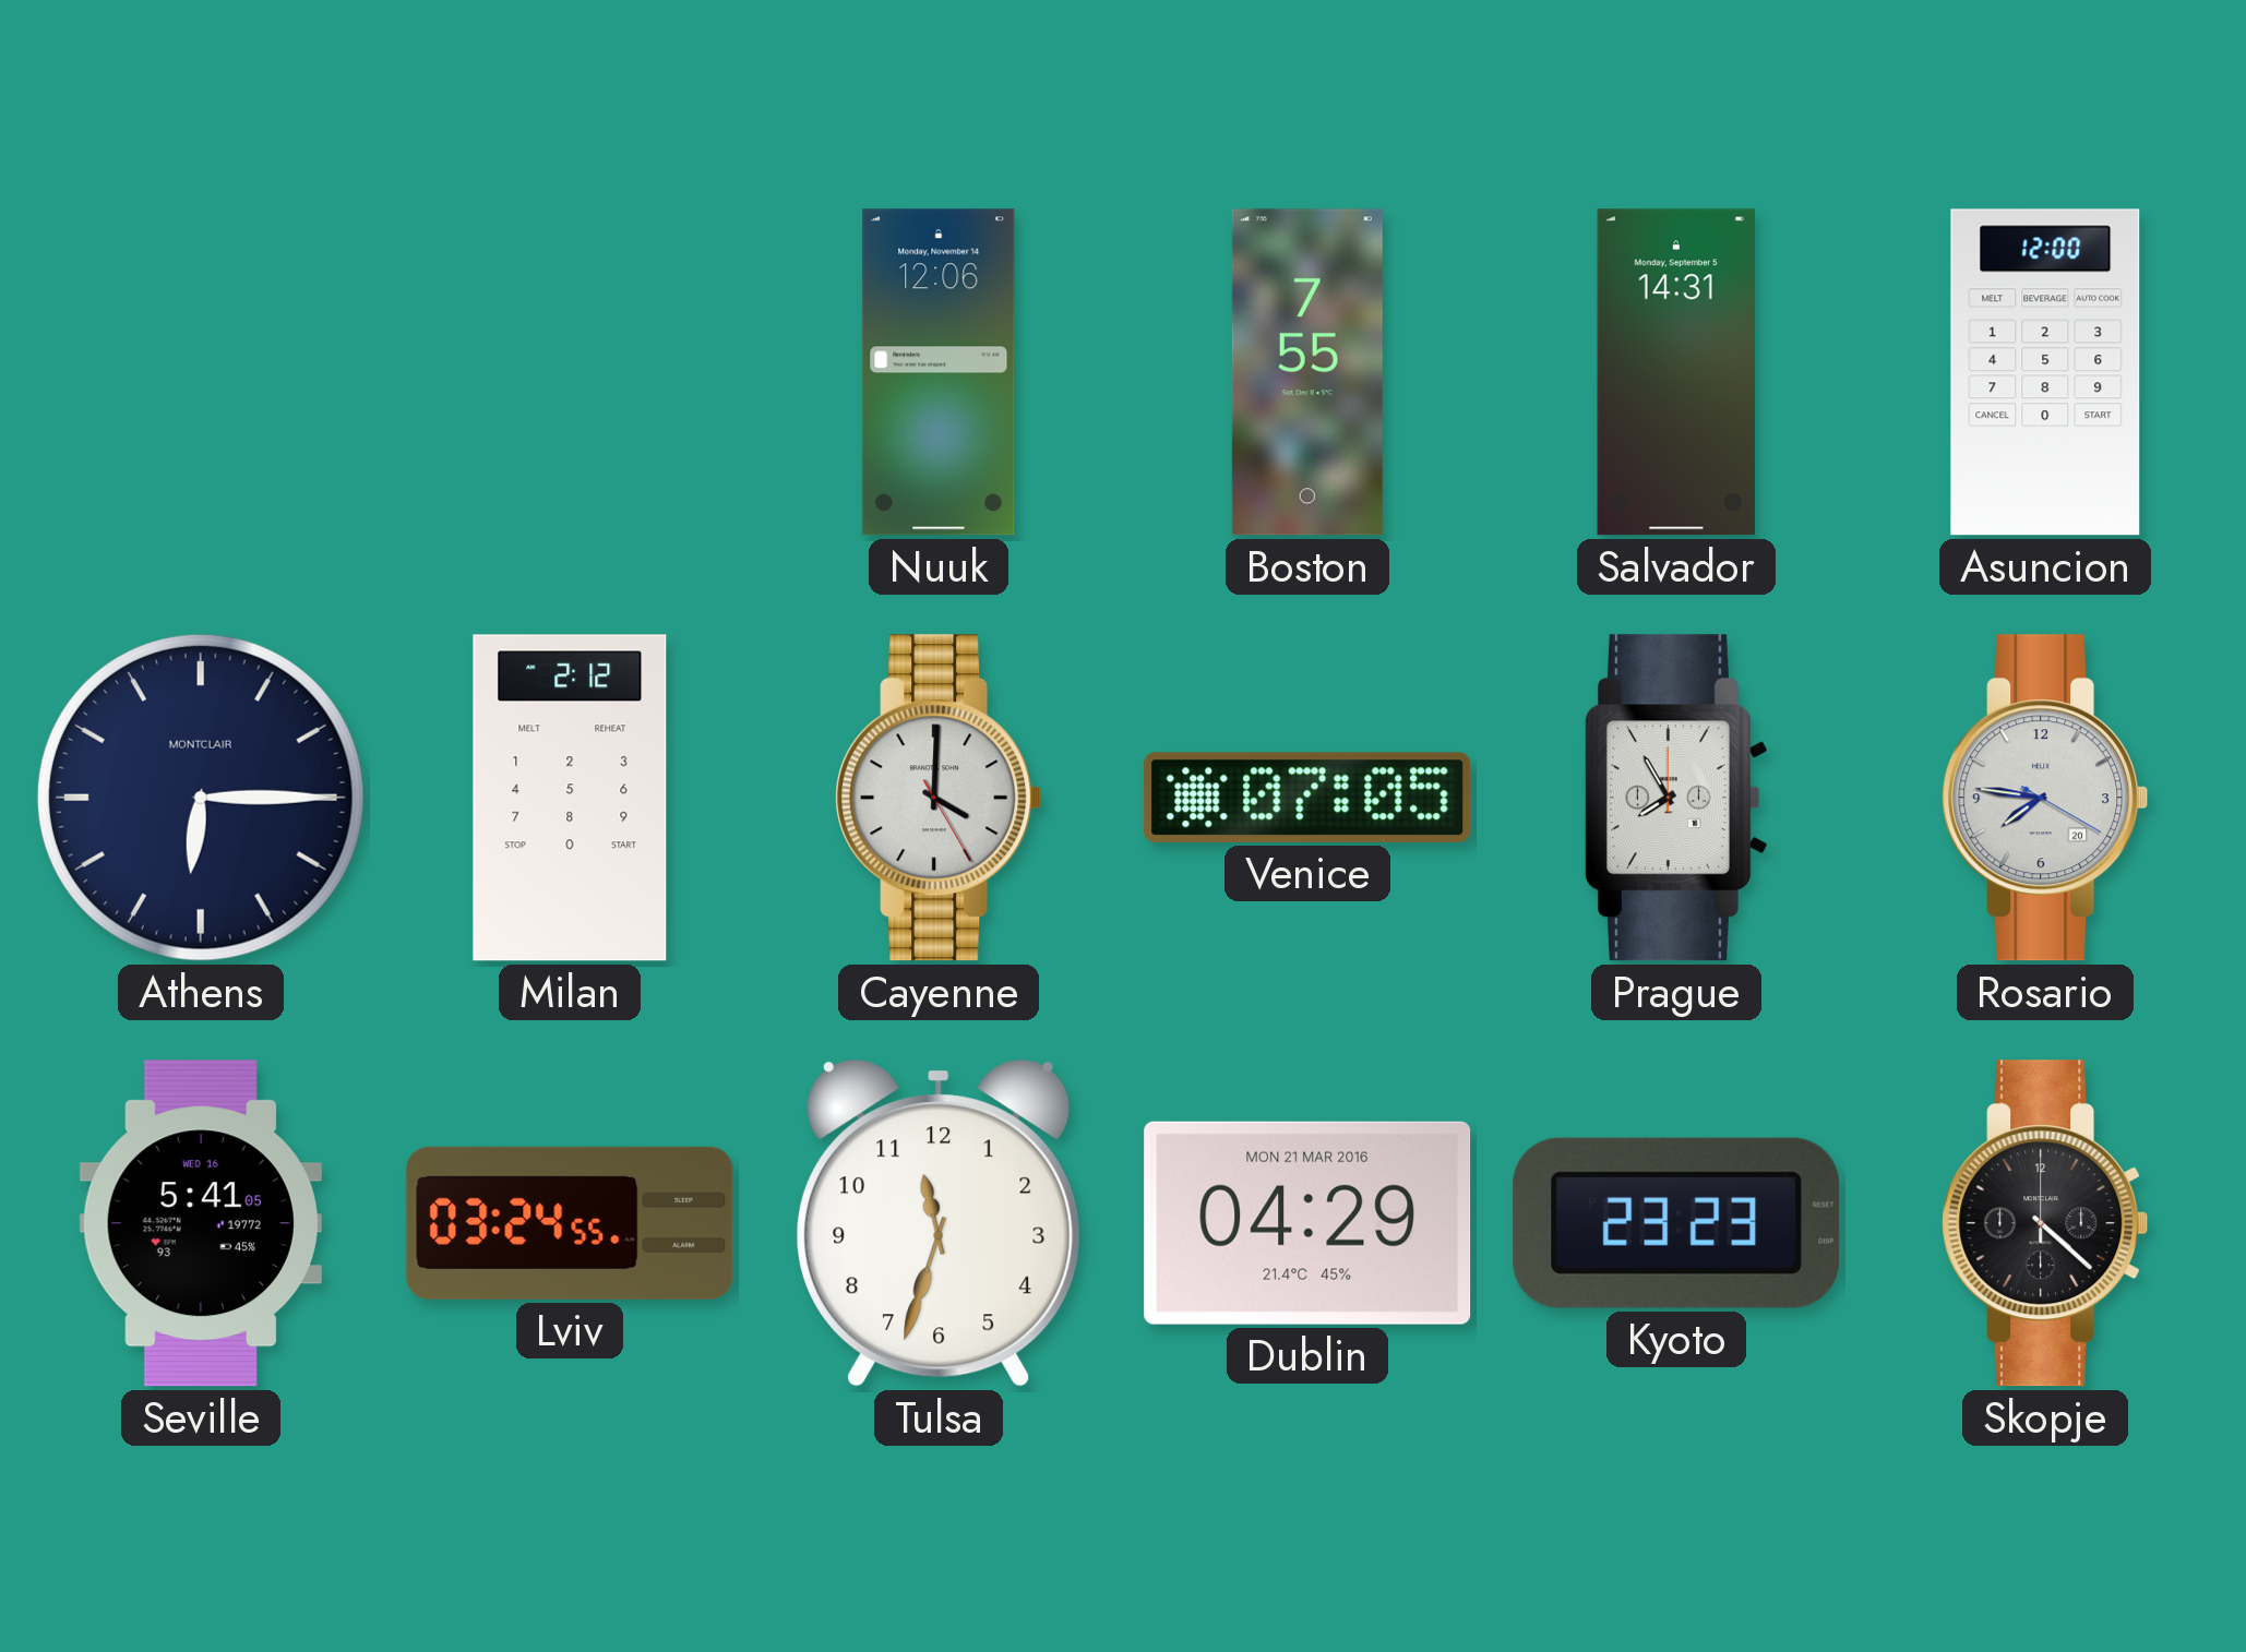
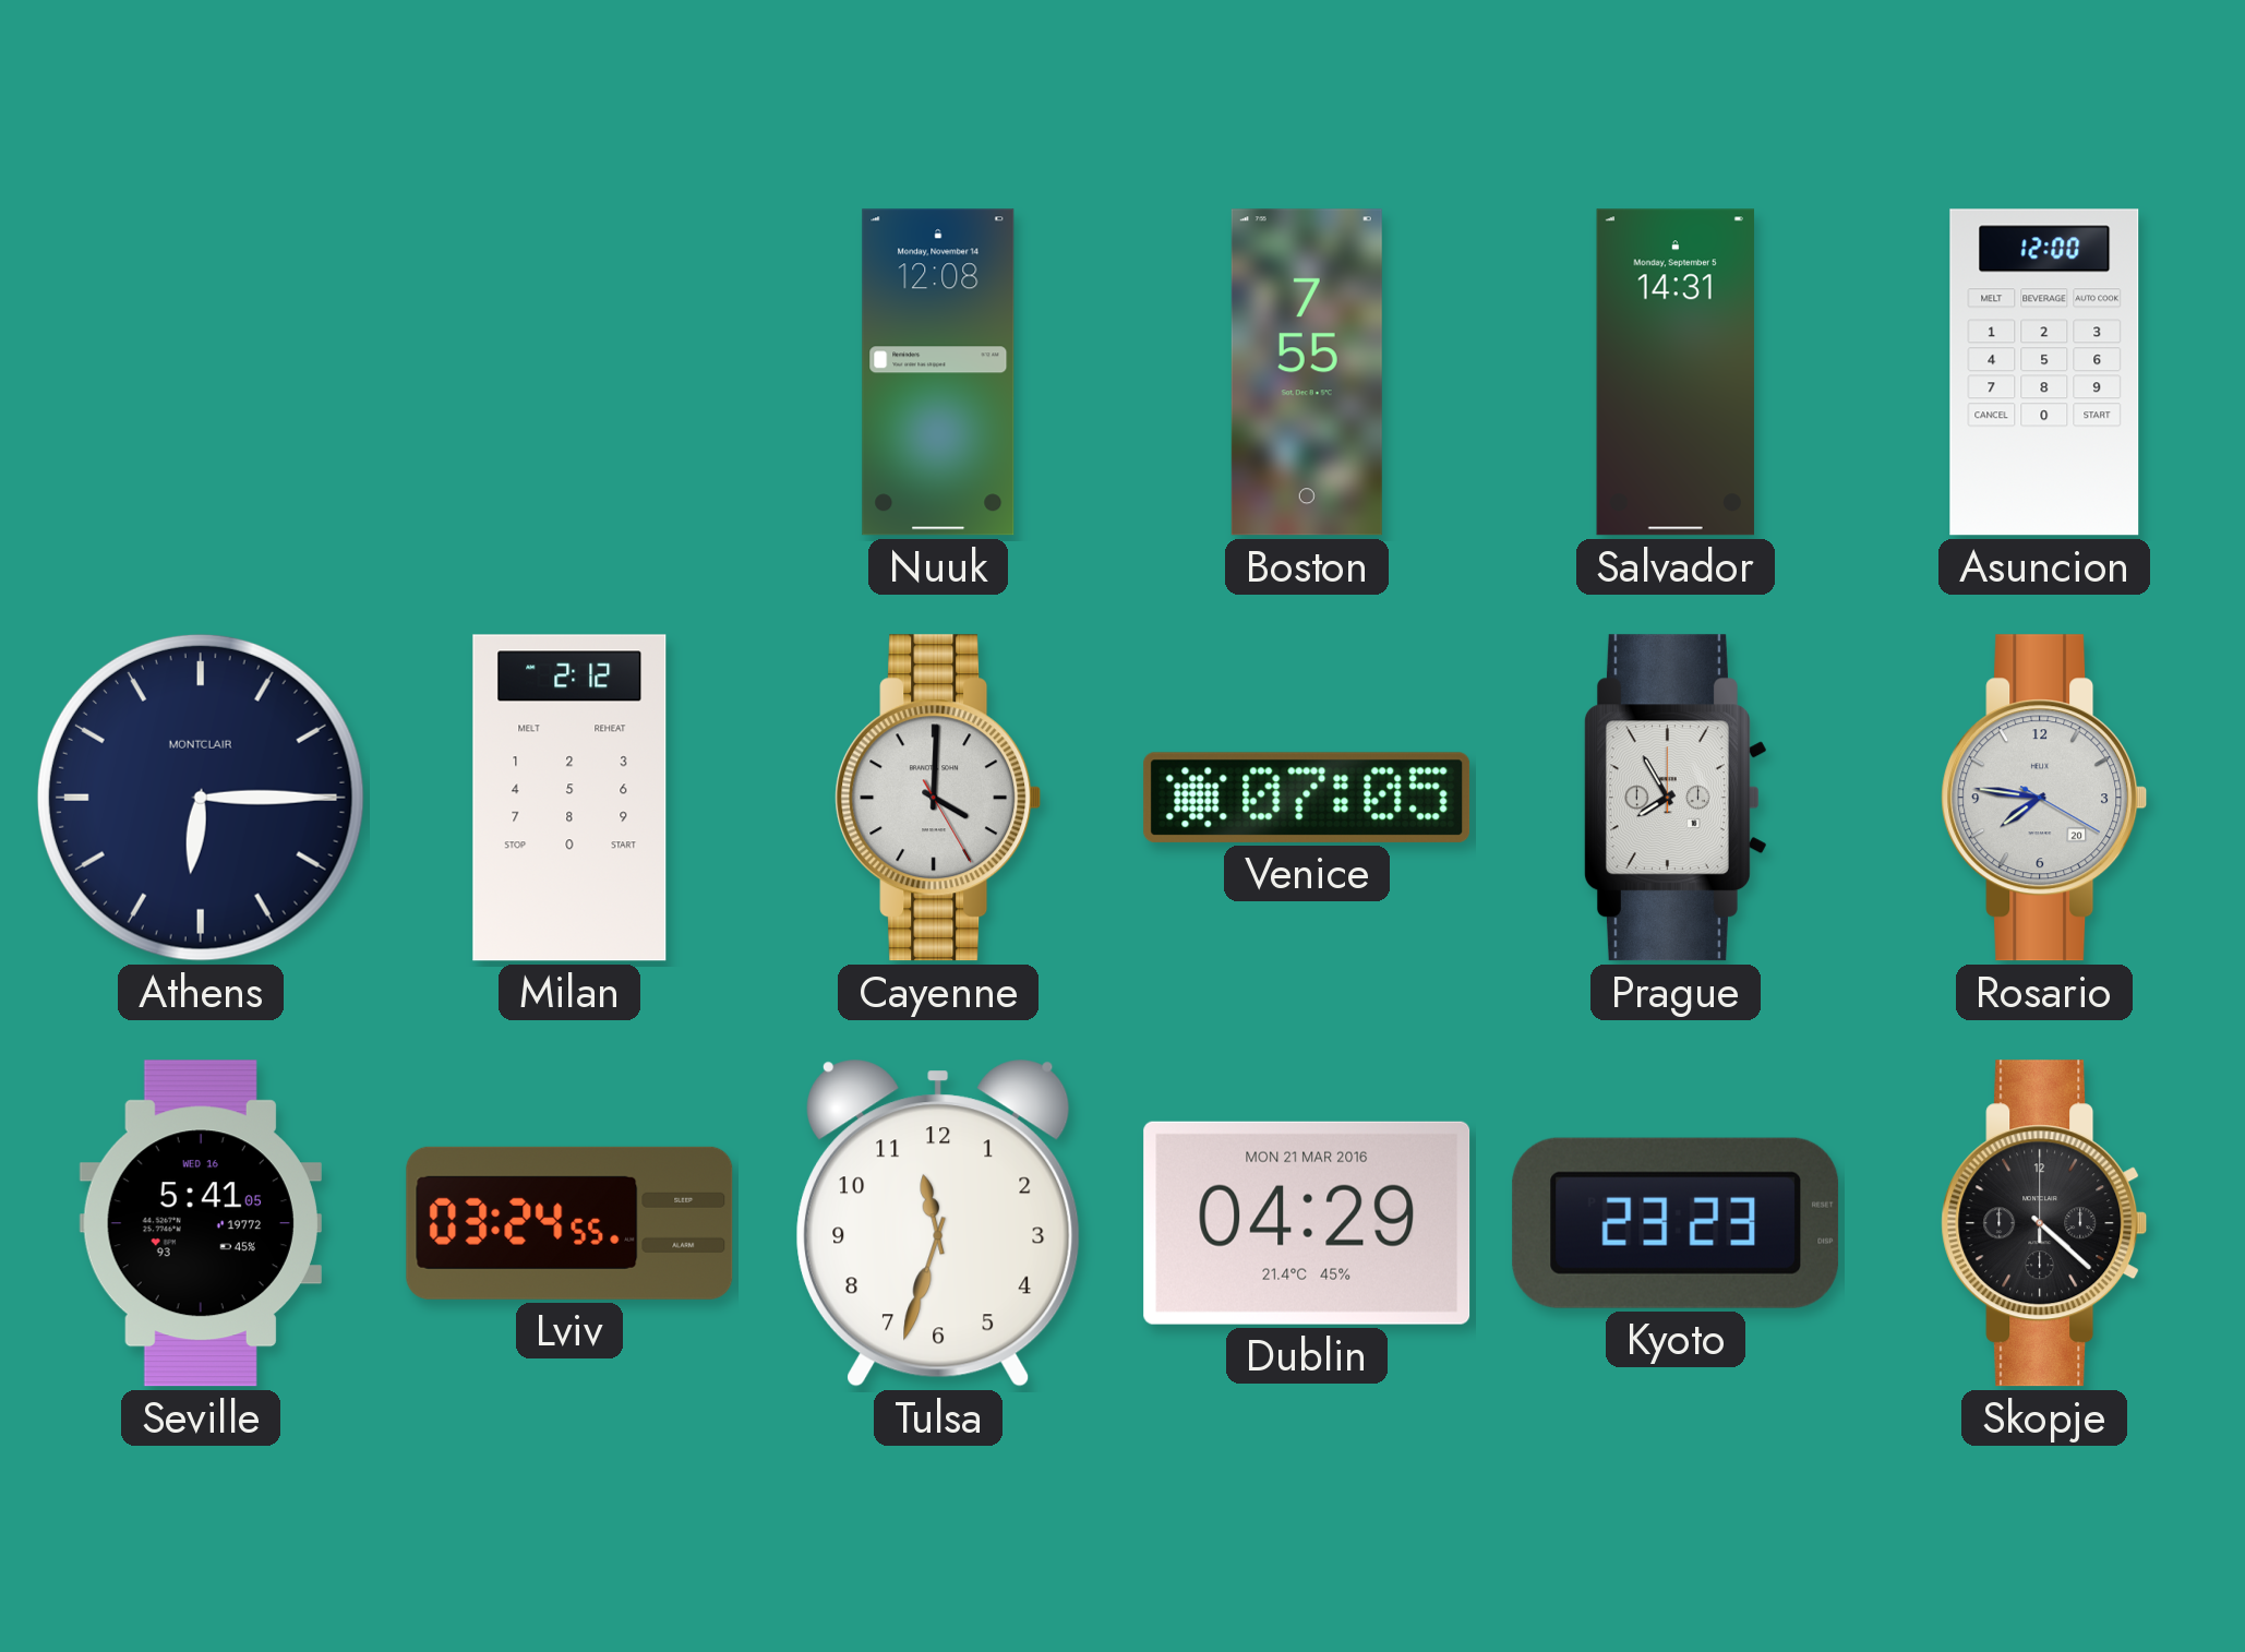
Nuuk: 12:06 -> 12:08
